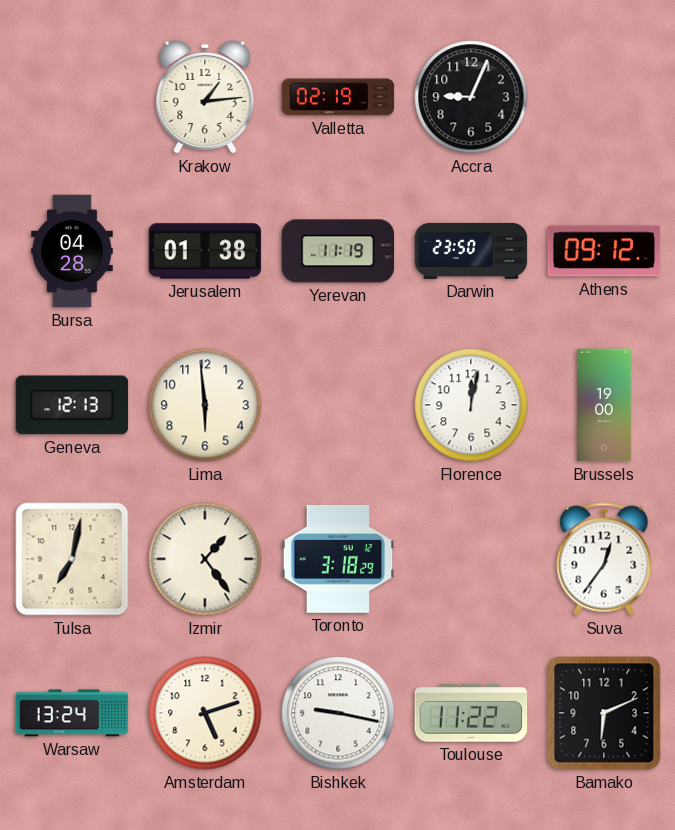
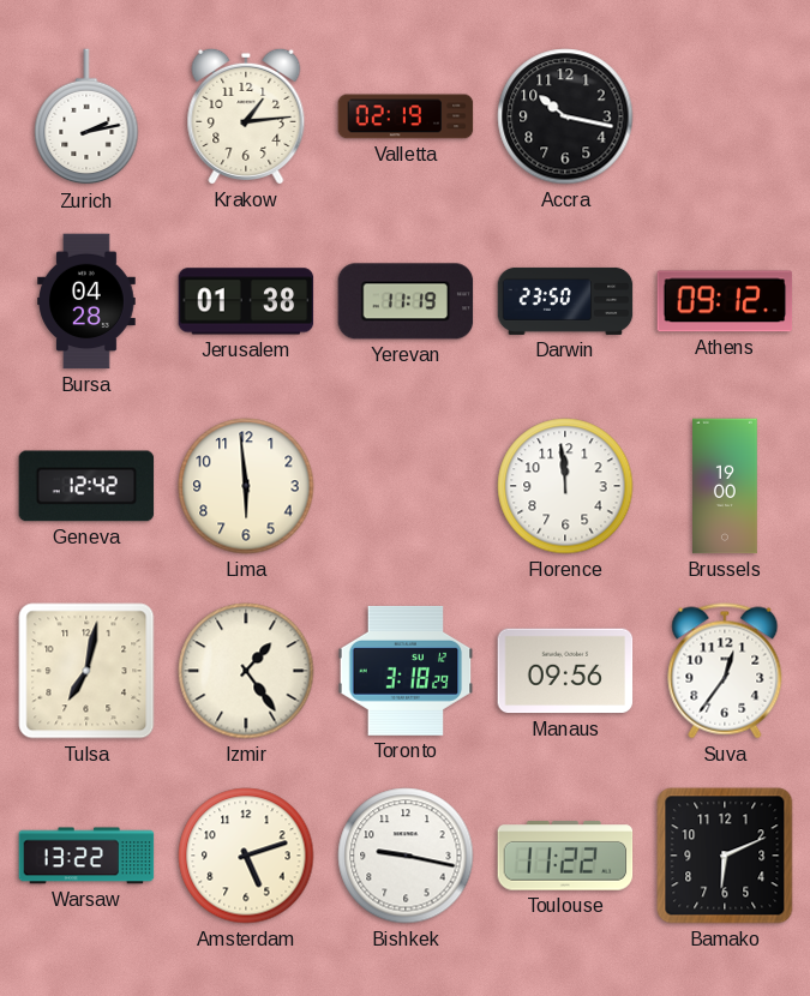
Zurich: none -> 2:13
Accra: 9:04 -> 10:17
Geneva: 12:13 -> 12:42
Florence: 12:02 -> 11:59
Manaus: none -> 09:56
Warsaw: 13:24 -> 13:22
